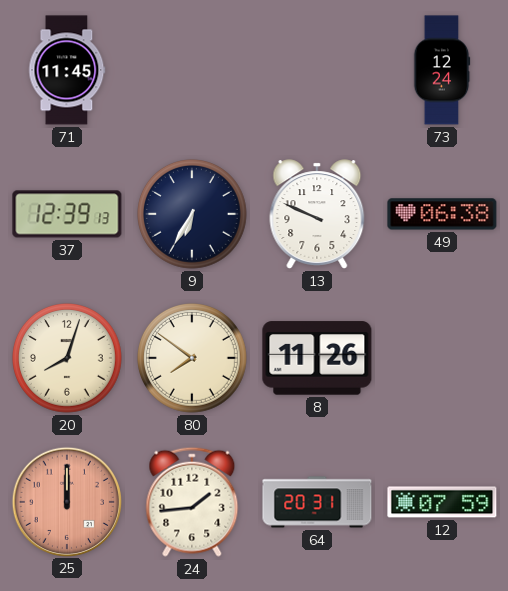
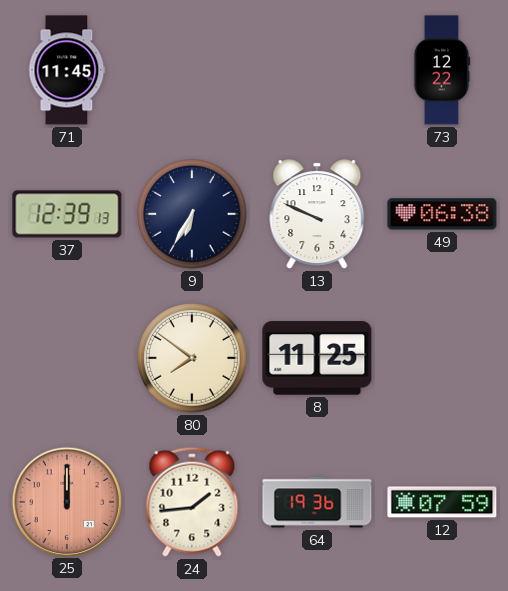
73: 12:24 -> 12:22
20: 8:03 -> none
8: 11:26 -> 11:25
64: 20:31 -> 19:36
